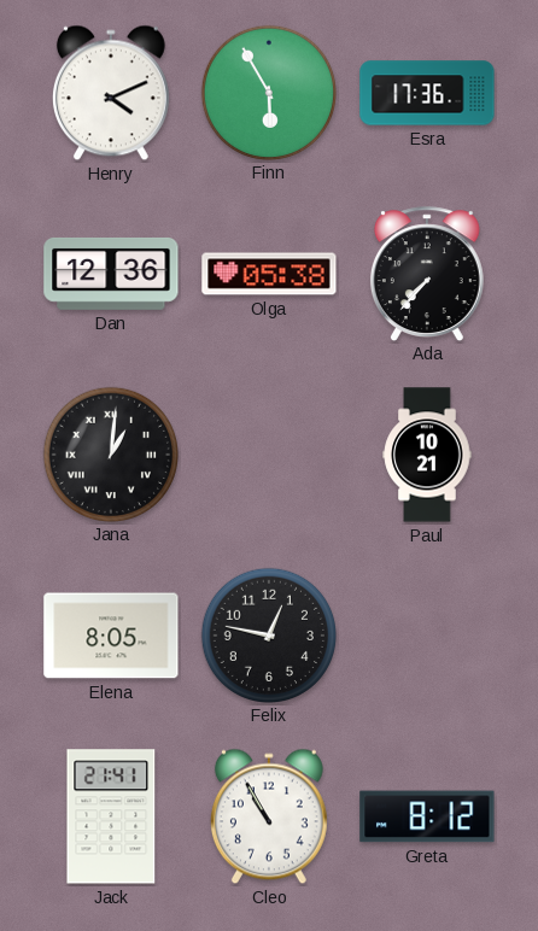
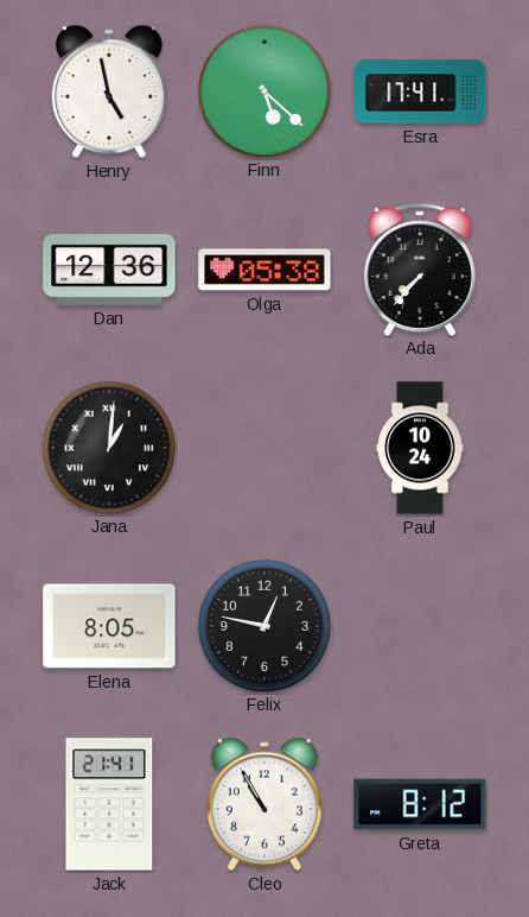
Henry: 4:11 -> 4:58
Finn: 5:55 -> 5:22
Esra: 17:36 -> 17:41
Paul: 10:21 -> 10:24
